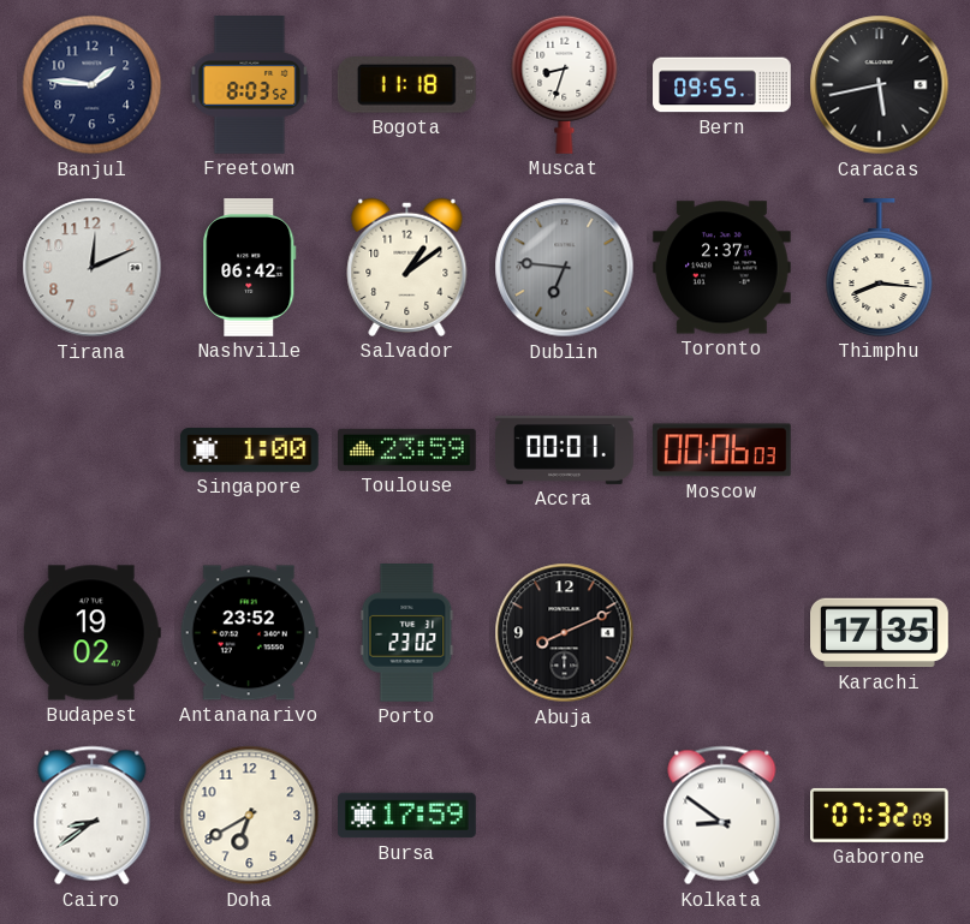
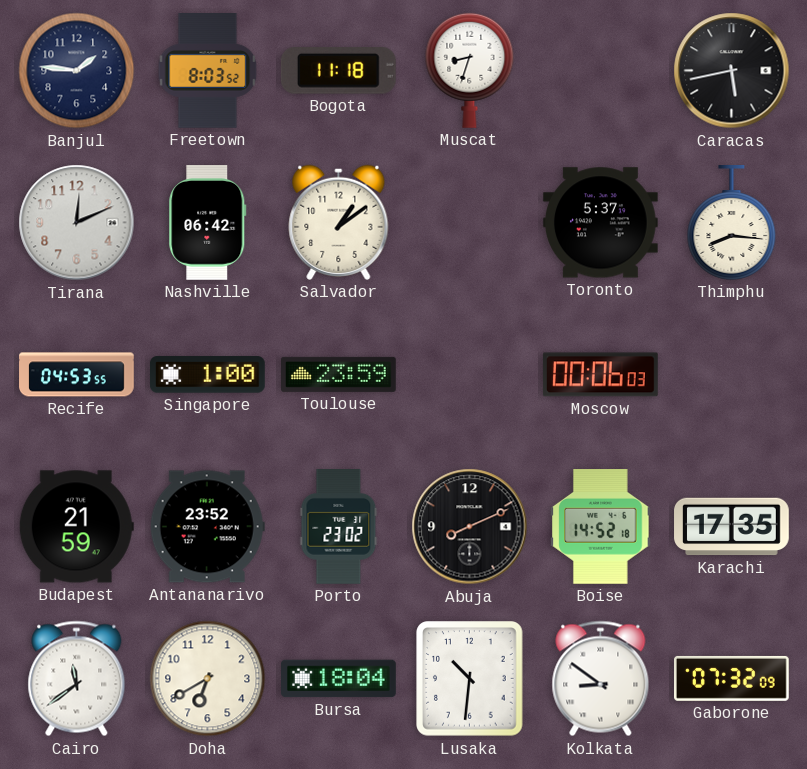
Bern: 09:55 -> none
Dublin: 6:46 -> none
Toronto: 2:37 -> 5:37
Recife: none -> 04:53
Accra: 00:01 -> none
Budapest: 19:02 -> 21:59
Boise: none -> 14:52
Cairo: 8:39 -> 11:39
Bursa: 17:59 -> 18:04
Lusaka: none -> 10:31
